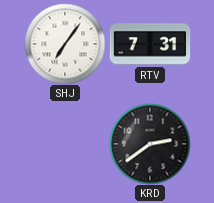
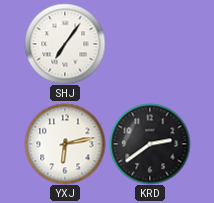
RTV: 7:31 -> none
YXJ: none -> 6:13
